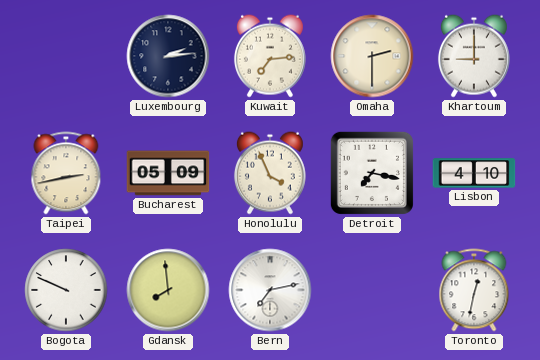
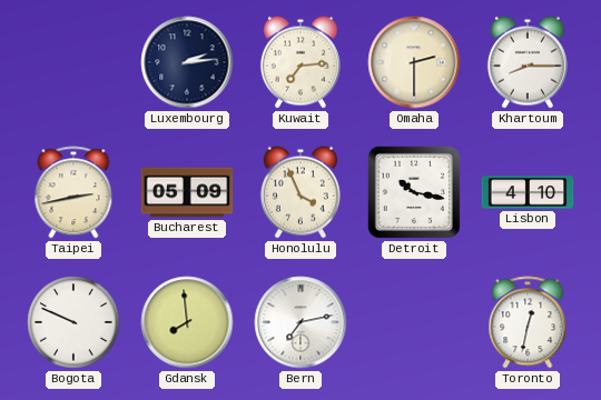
Khartoum: 9:00 -> 8:15
Detroit: 7:17 -> 10:17
